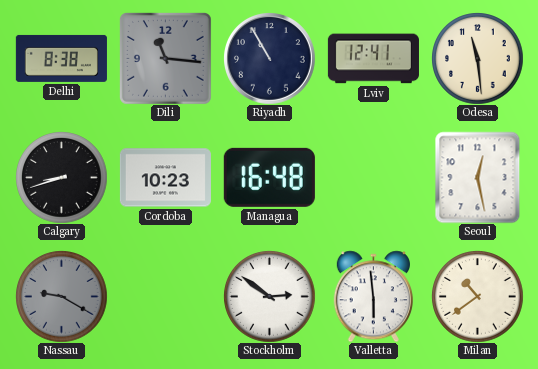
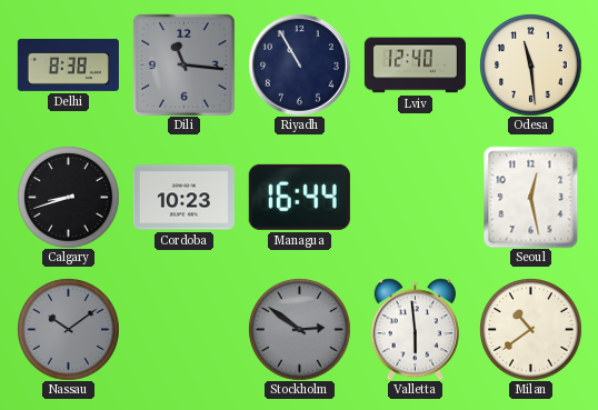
Lviv: 12:41 -> 12:40
Managua: 16:48 -> 16:44
Nassau: 9:20 -> 10:09
Stockholm dial: white -> grey
